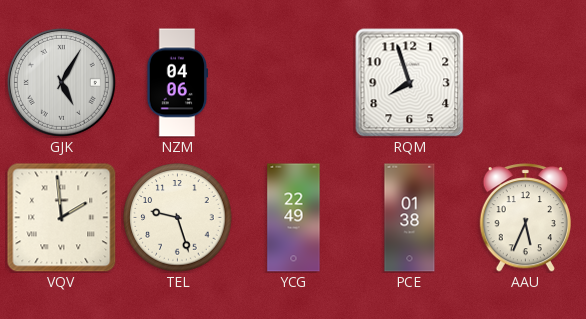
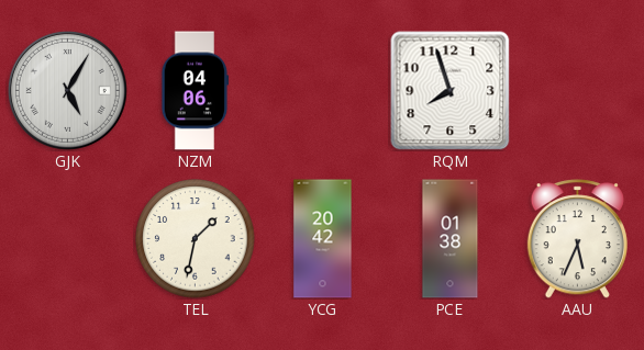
VQV: 1:59 -> none
TEL: 9:27 -> 1:32
YCG: 22:49 -> 20:42
